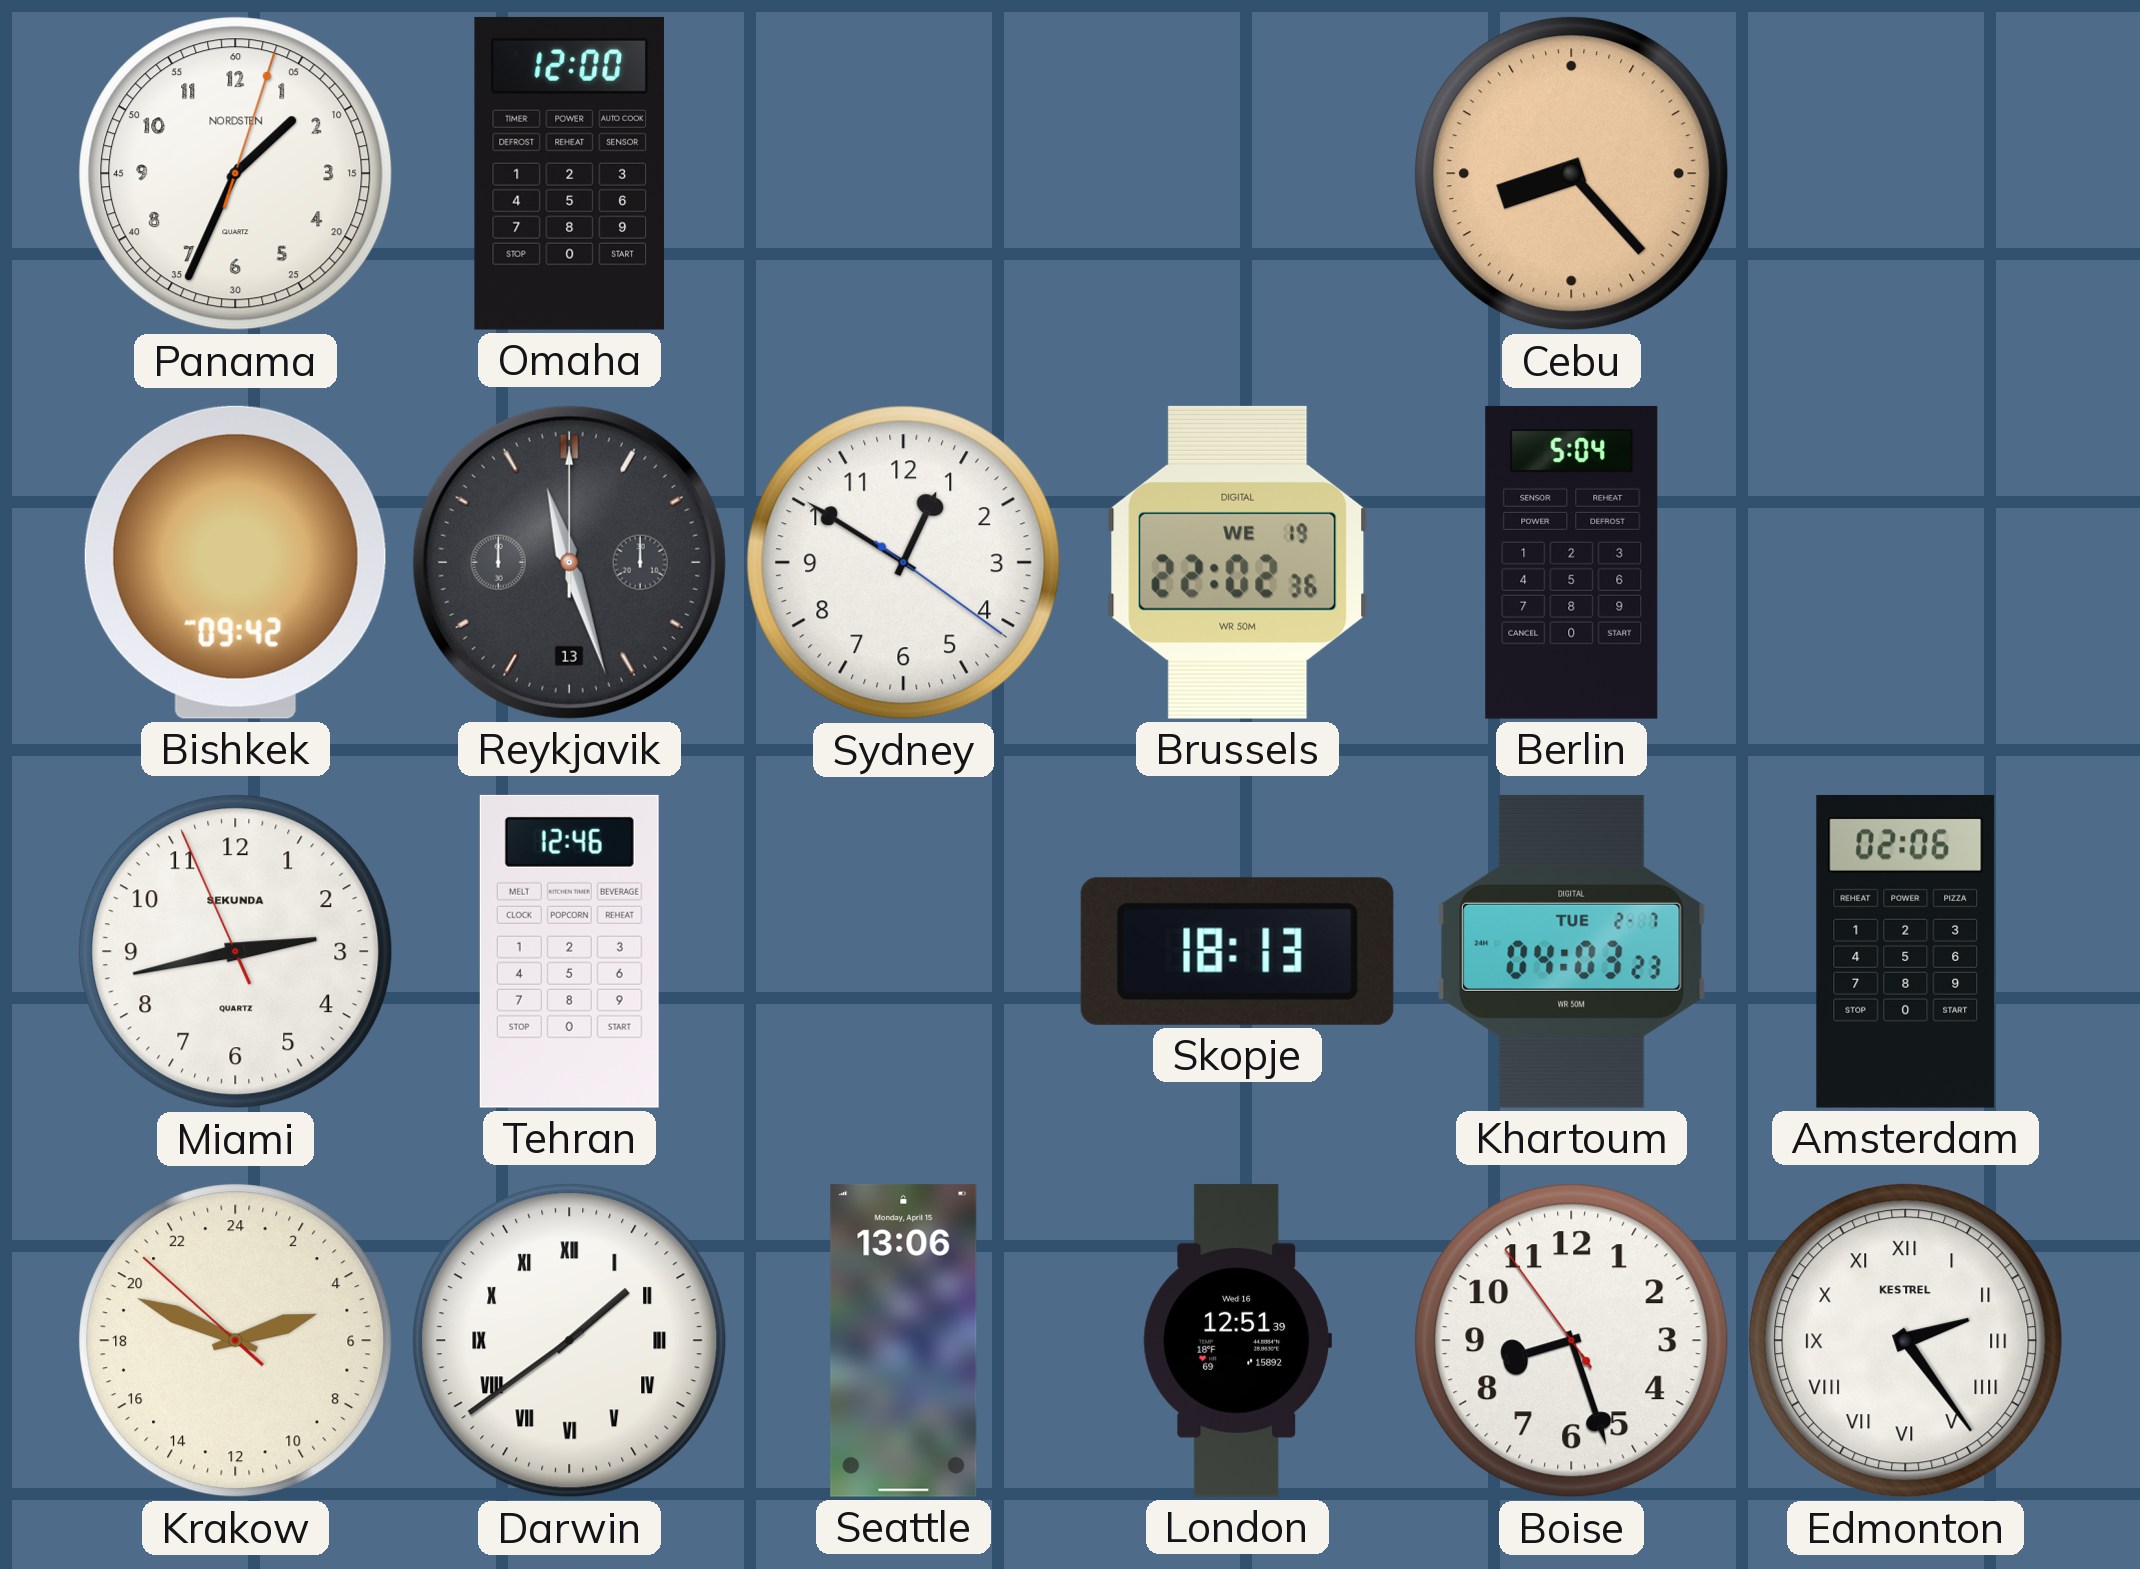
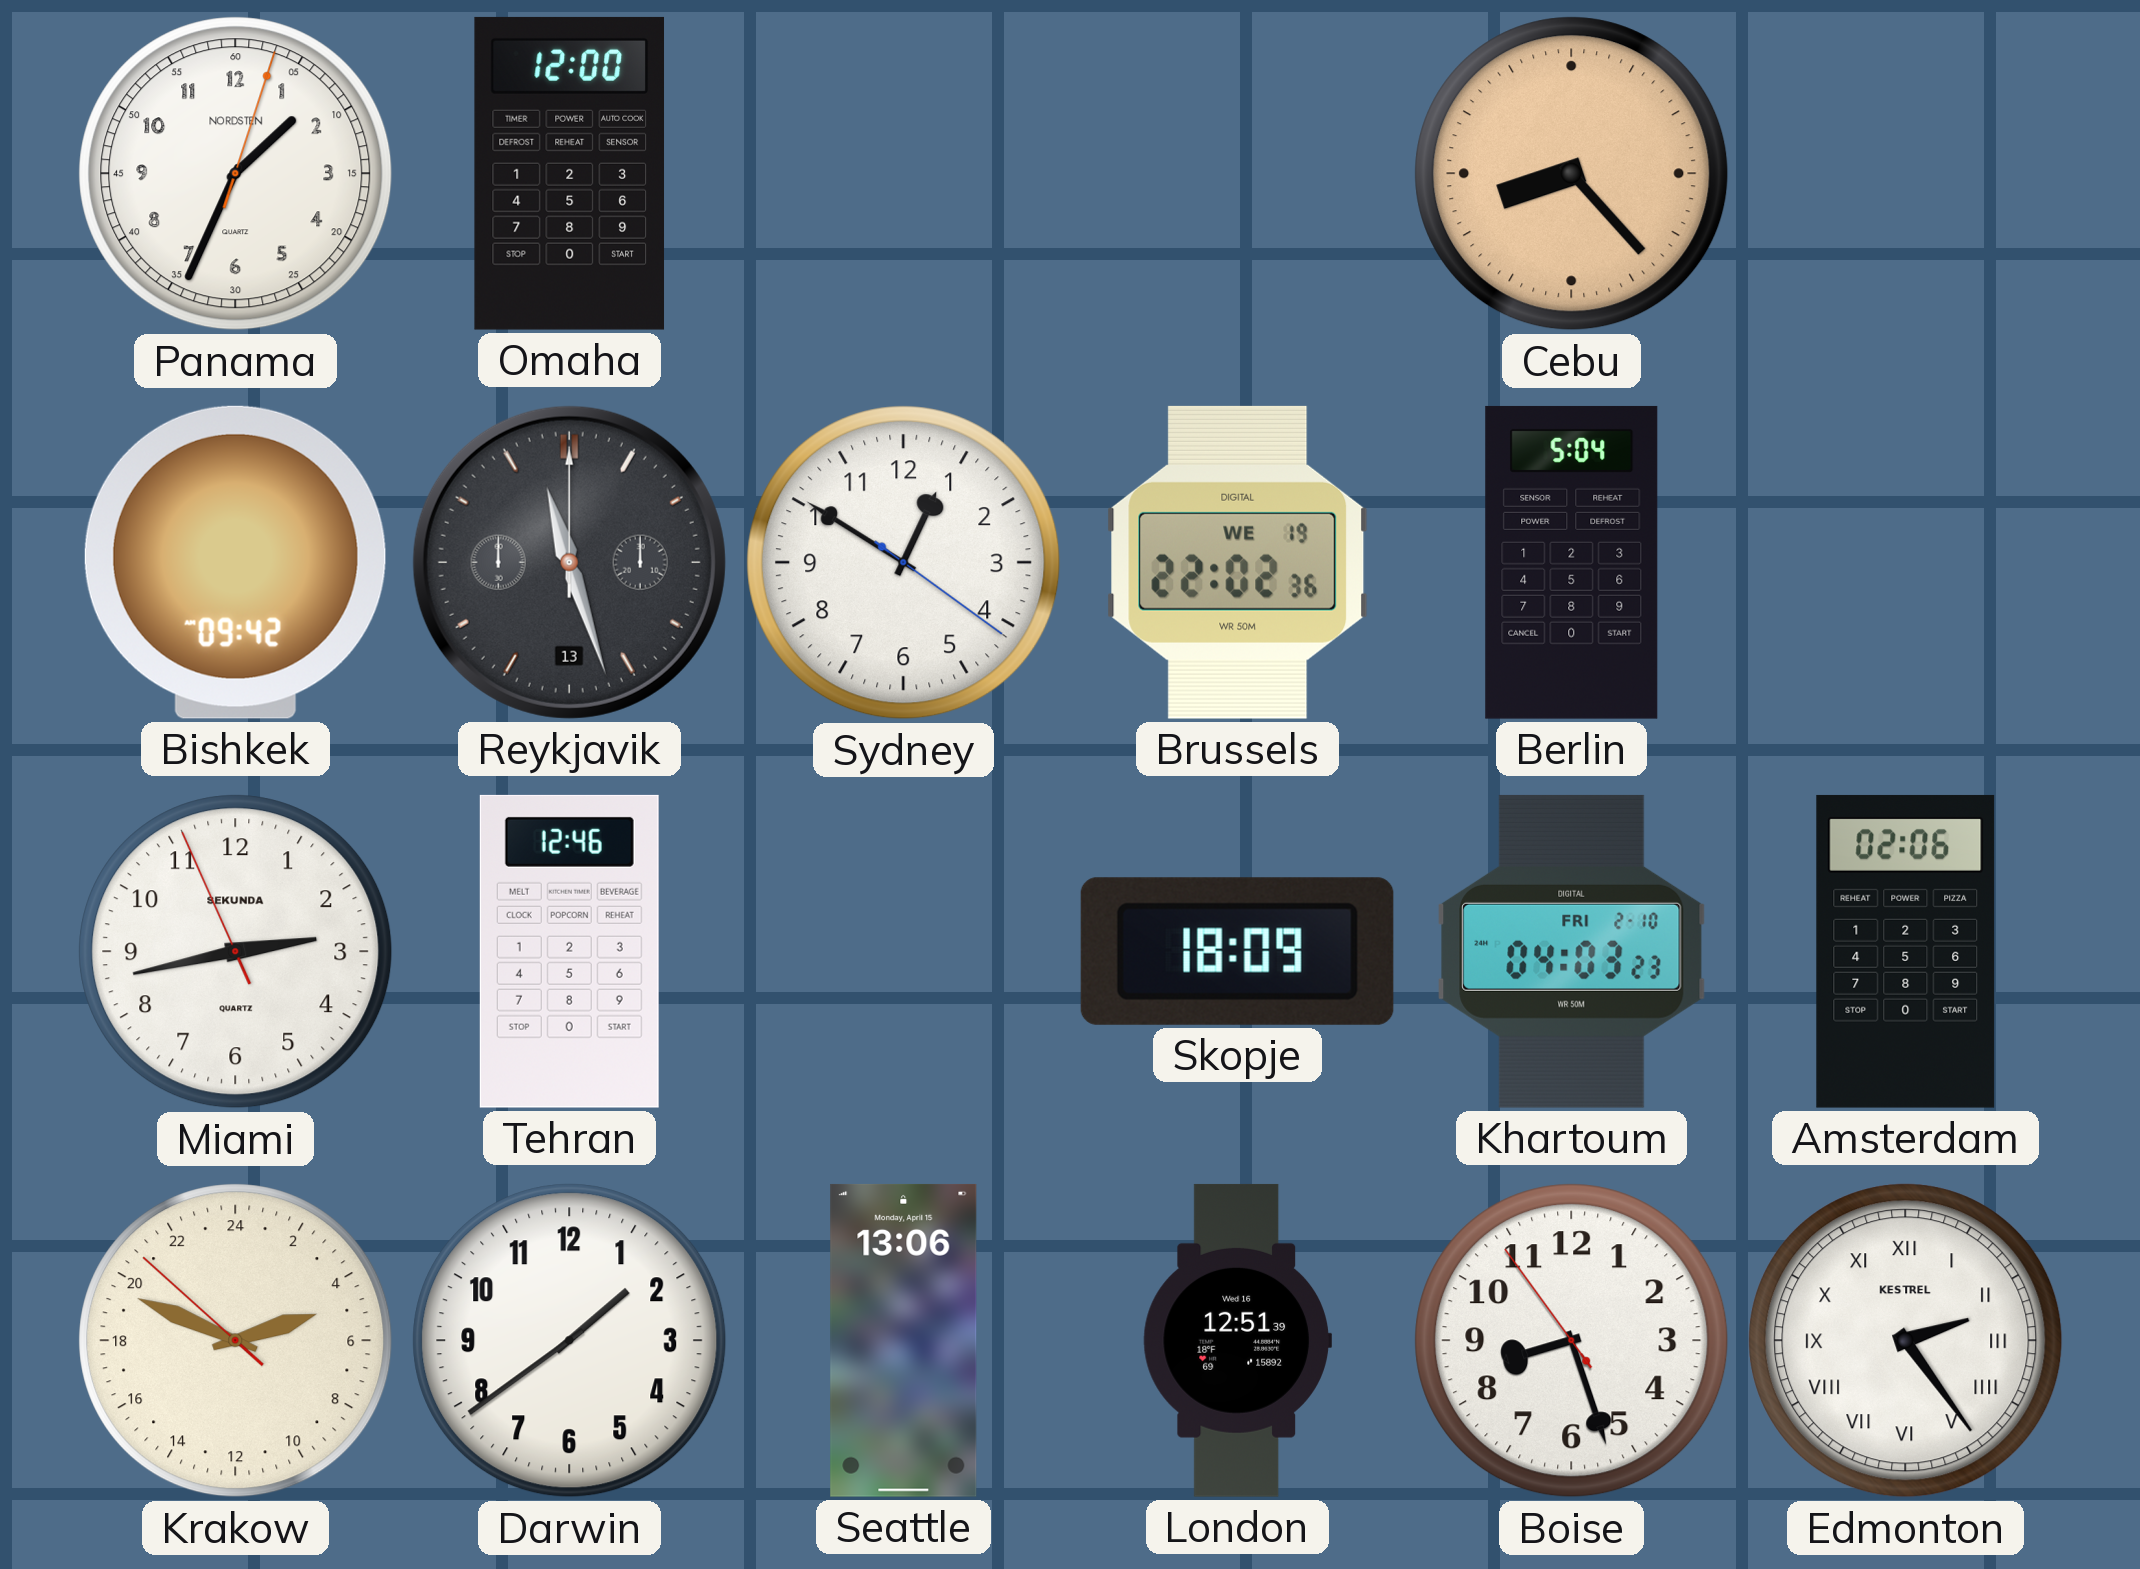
Skopje: 18:13 -> 18:09
Khartoum date: TUE 2-7 -> FRI 2-10
Darwin numerals: Roman -> Arabic
